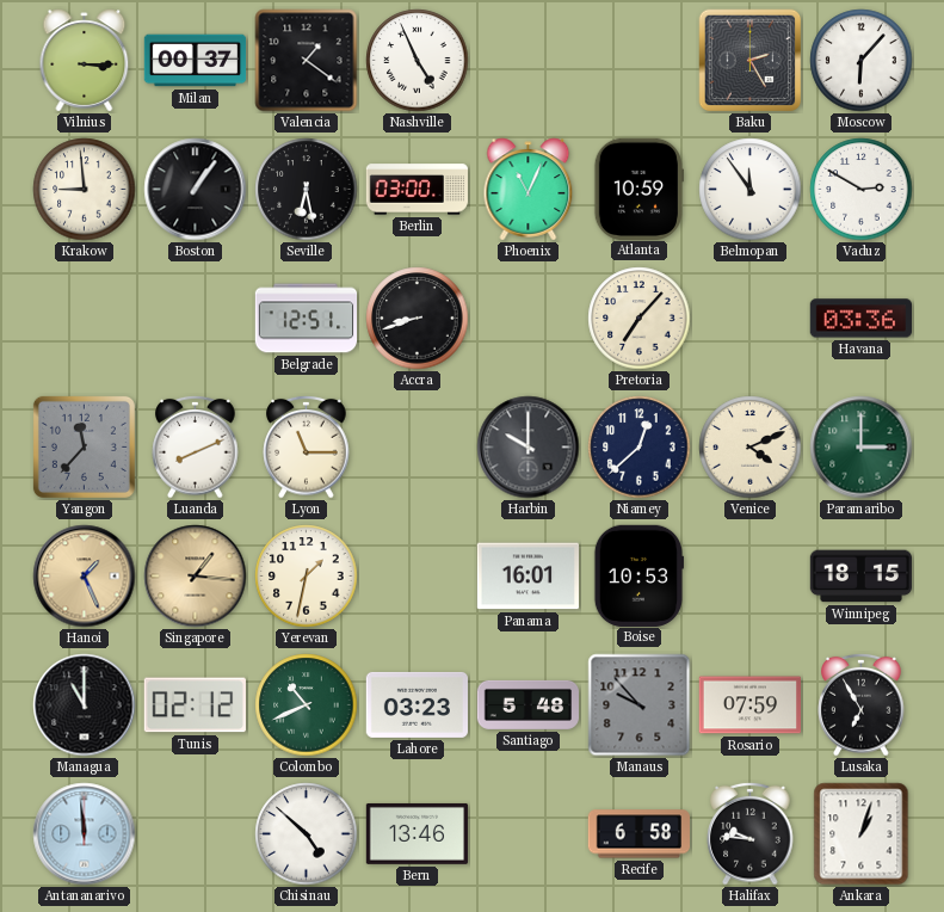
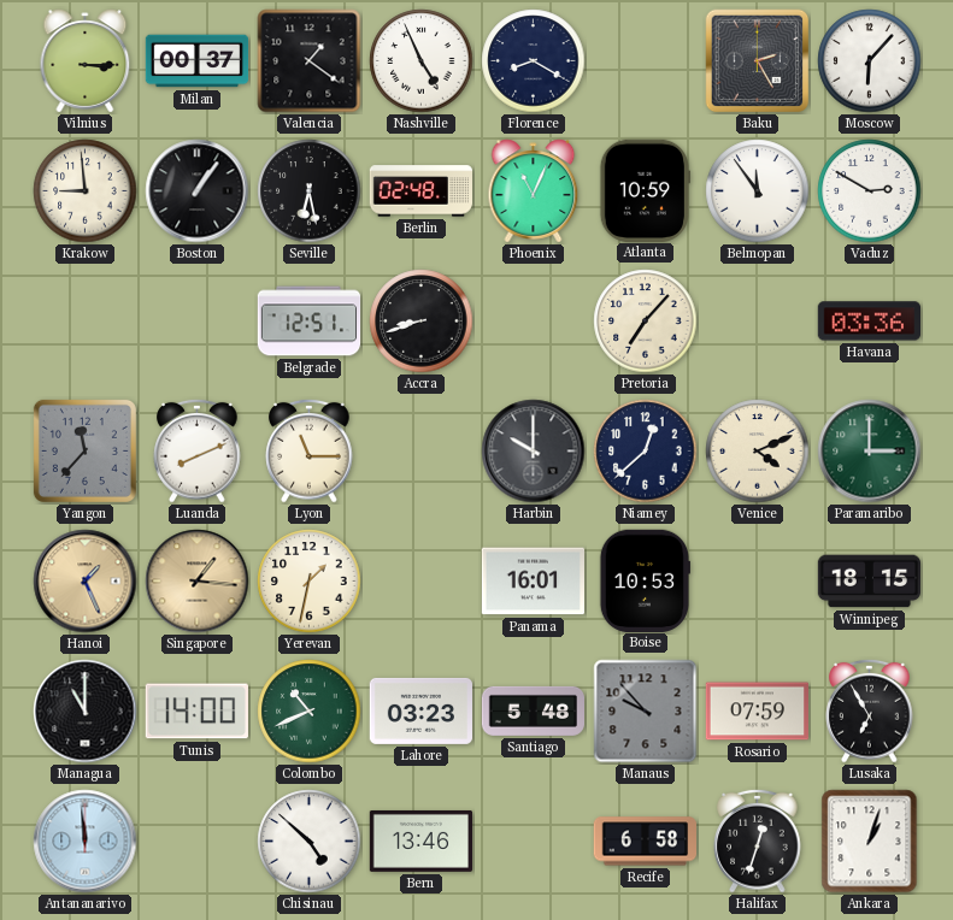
Florence: none -> 8:20
Berlin: 03:00 -> 02:48
Tunis: 02:12 -> 14:00
Halifax: 9:46 -> 12:33
